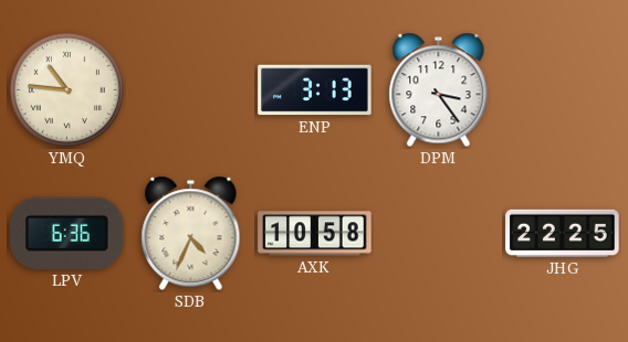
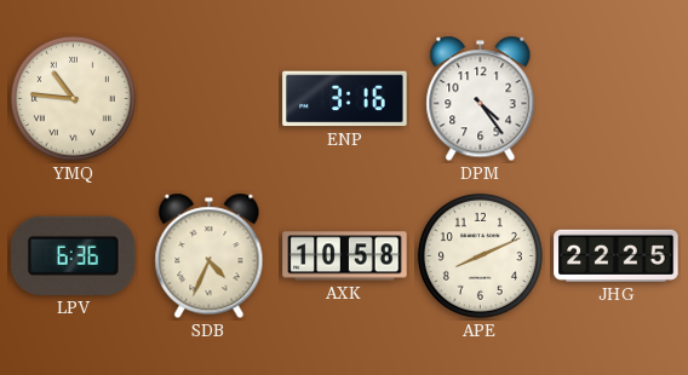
ENP: 3:13 -> 3:16
DPM: 3:24 -> 4:24
APE: none -> 8:11
